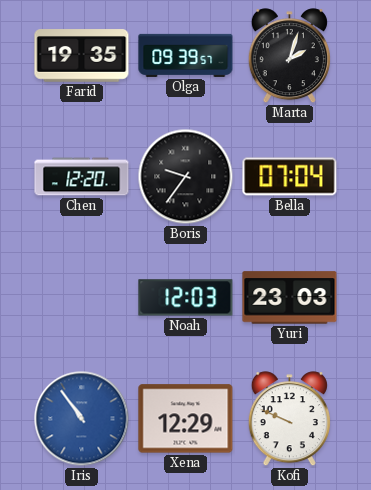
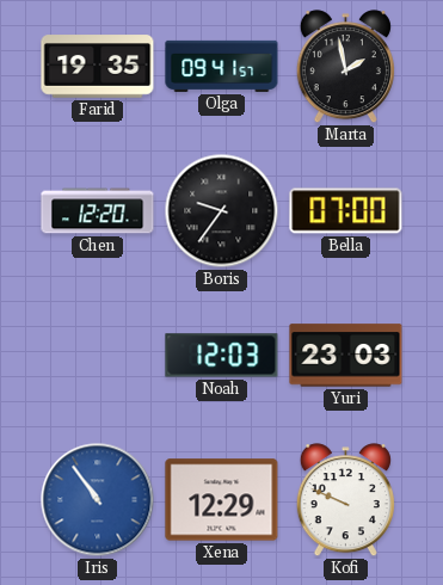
Olga: 09:39 -> 09:41
Marta: 2:03 -> 1:58
Bella: 07:04 -> 07:00
